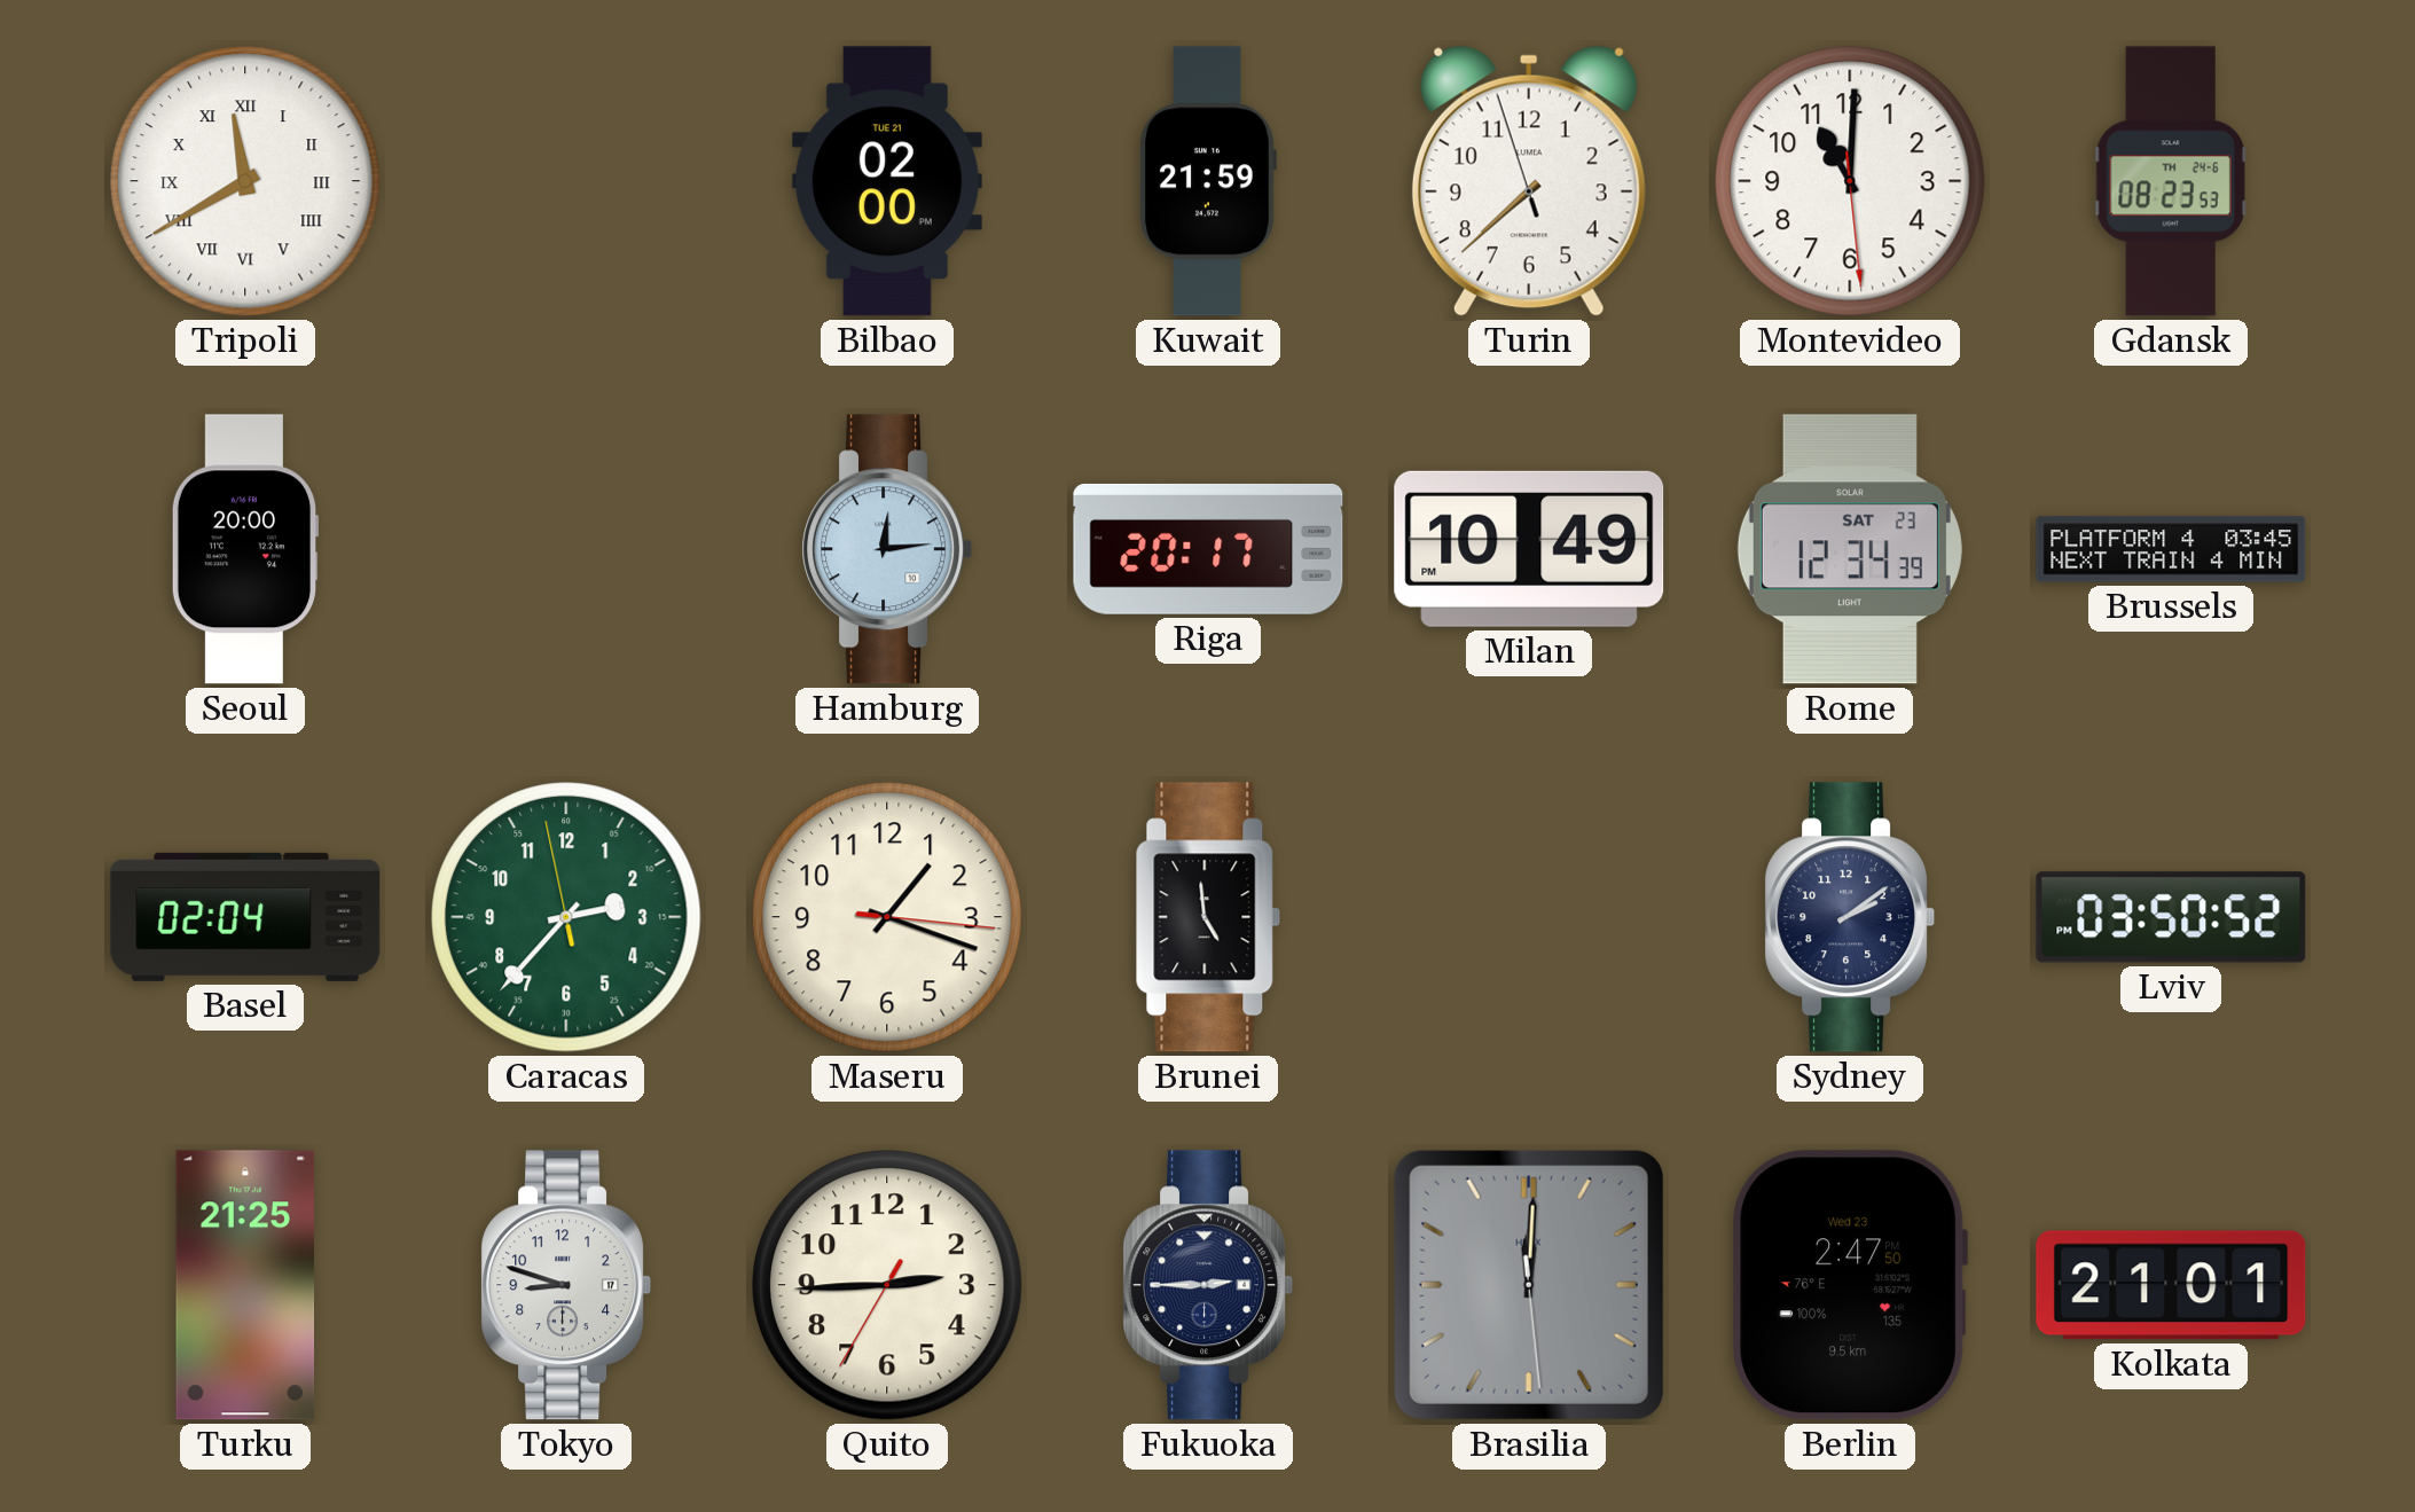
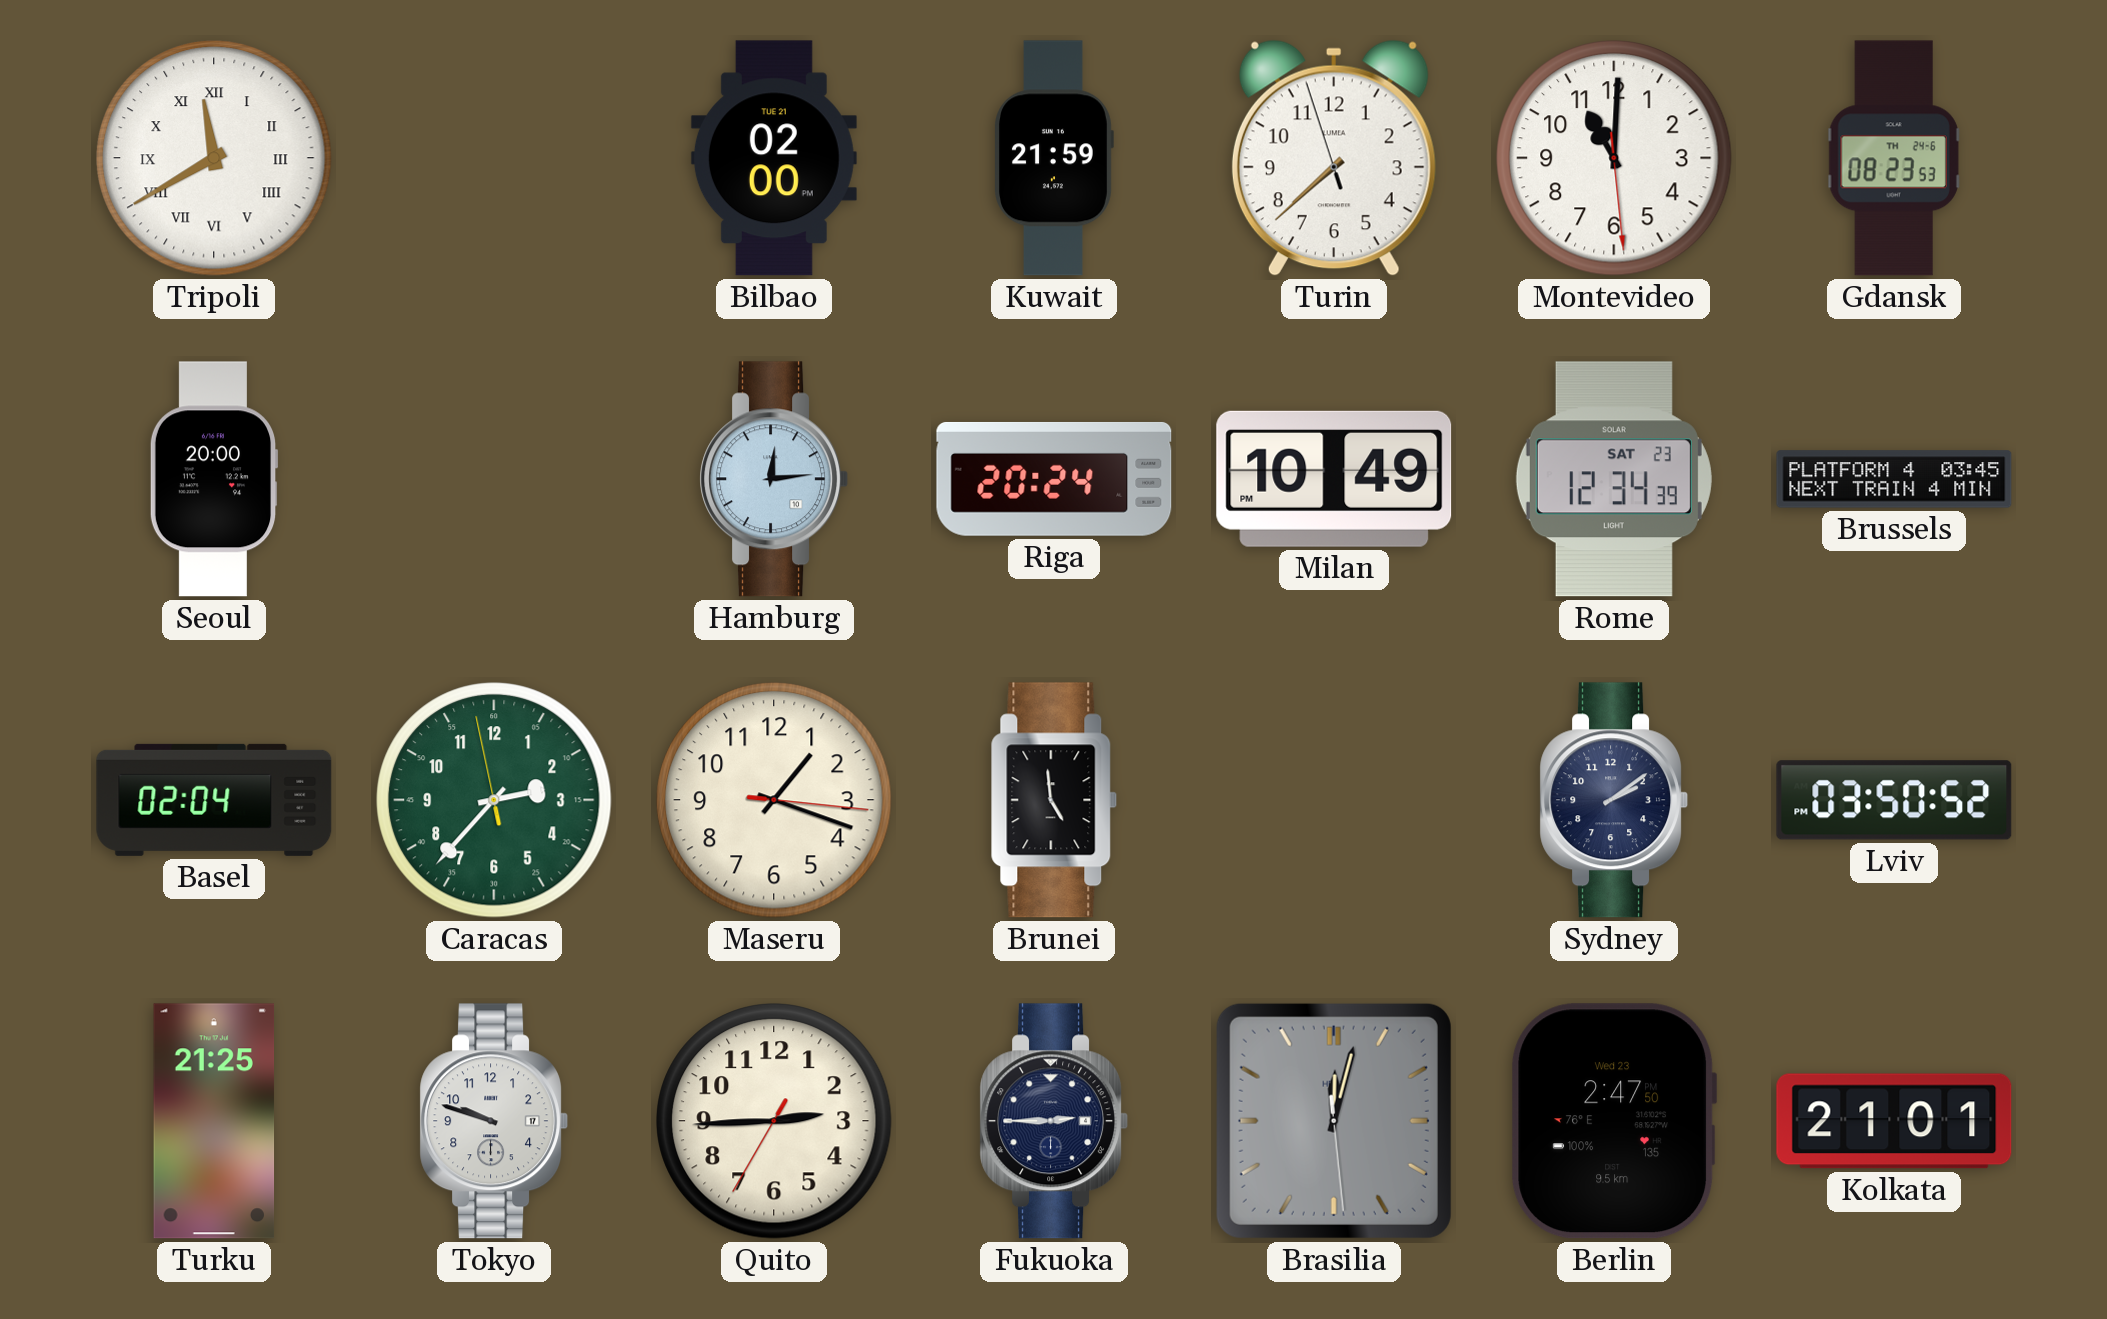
Riga: 20:17 -> 20:24
Tokyo: 8:48 -> 9:48
Brasilia: 12:00 -> 12:02
